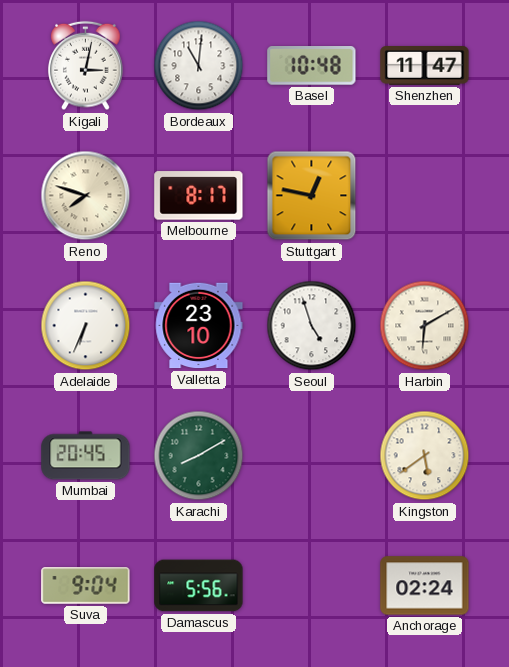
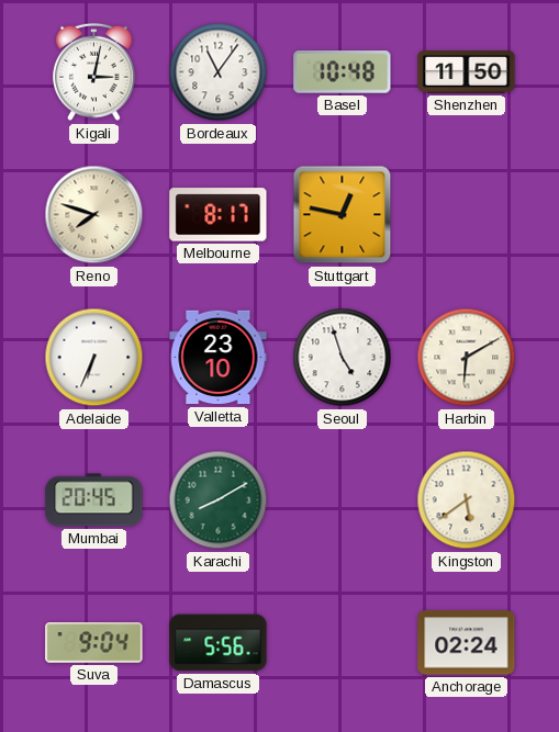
Bordeaux: 11:01 -> 11:06
Shenzhen: 11:47 -> 11:50
